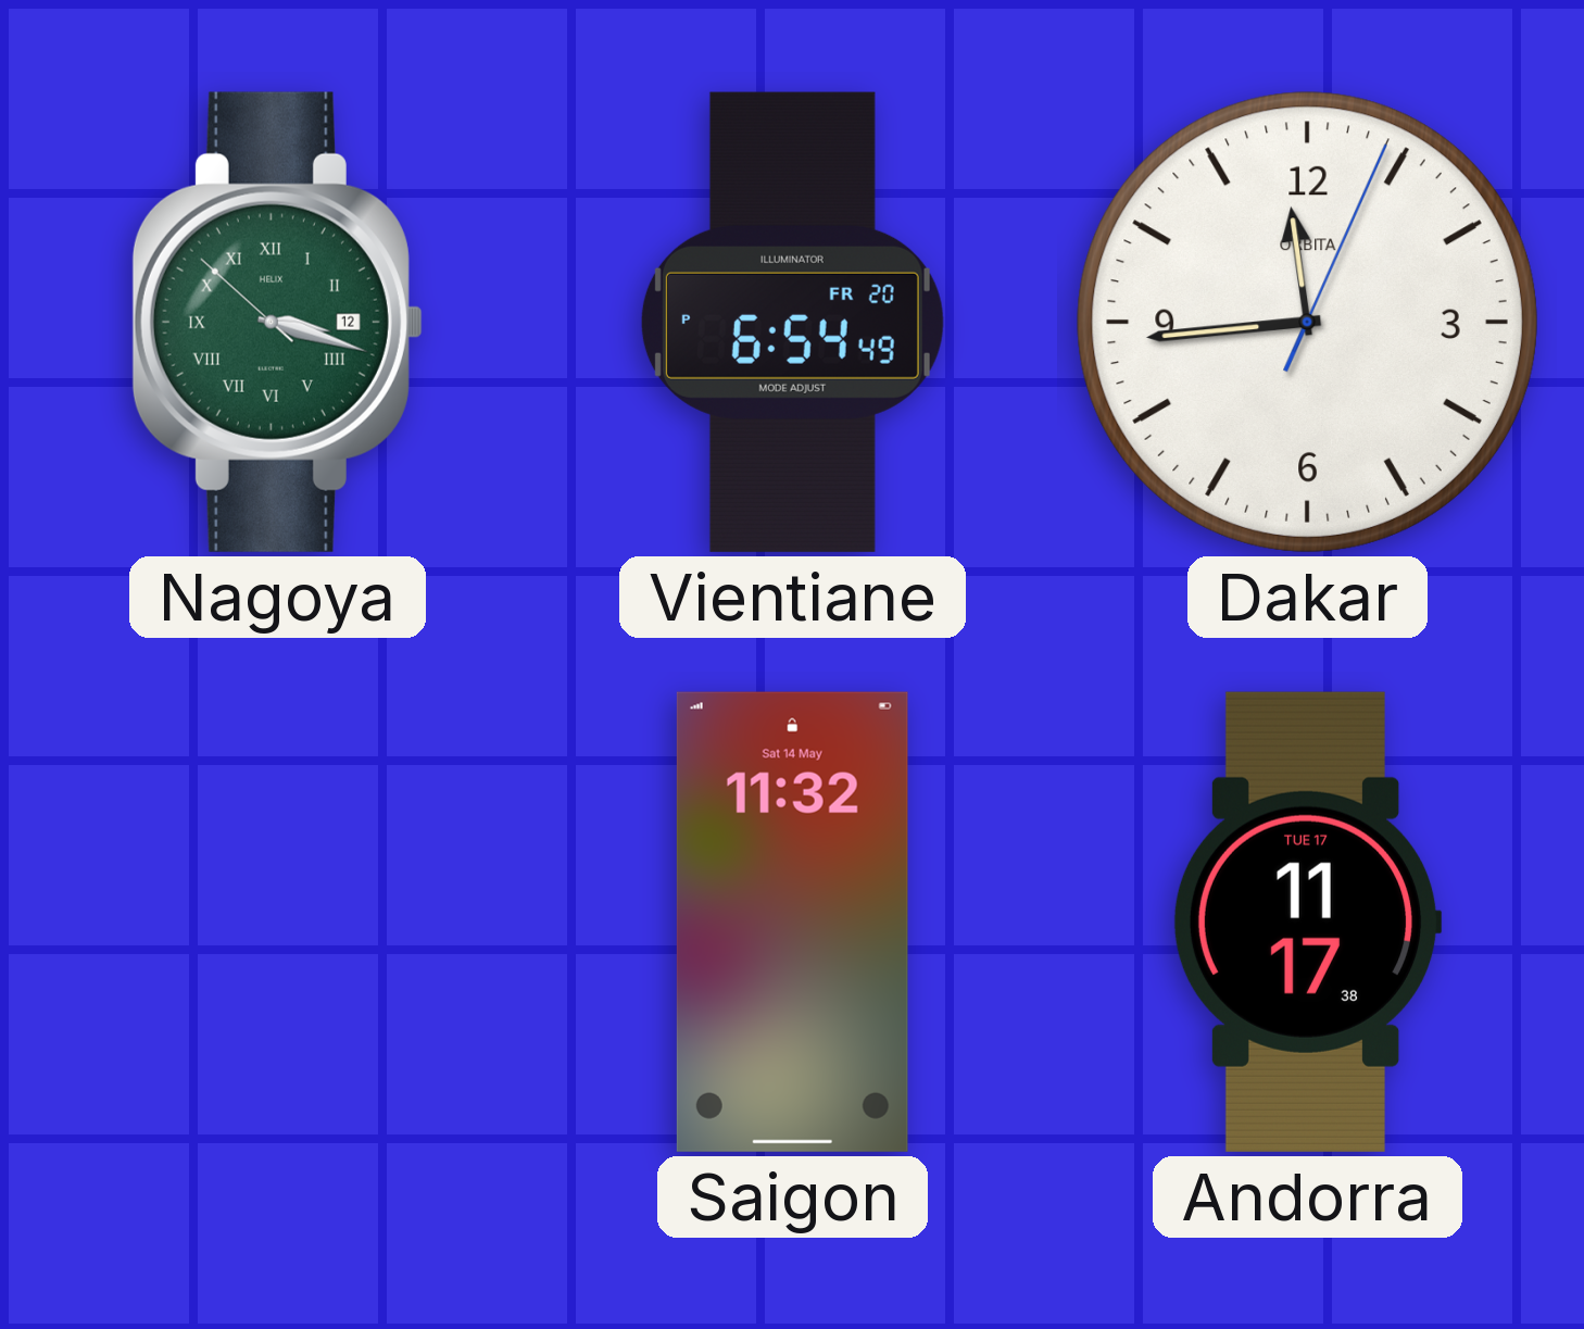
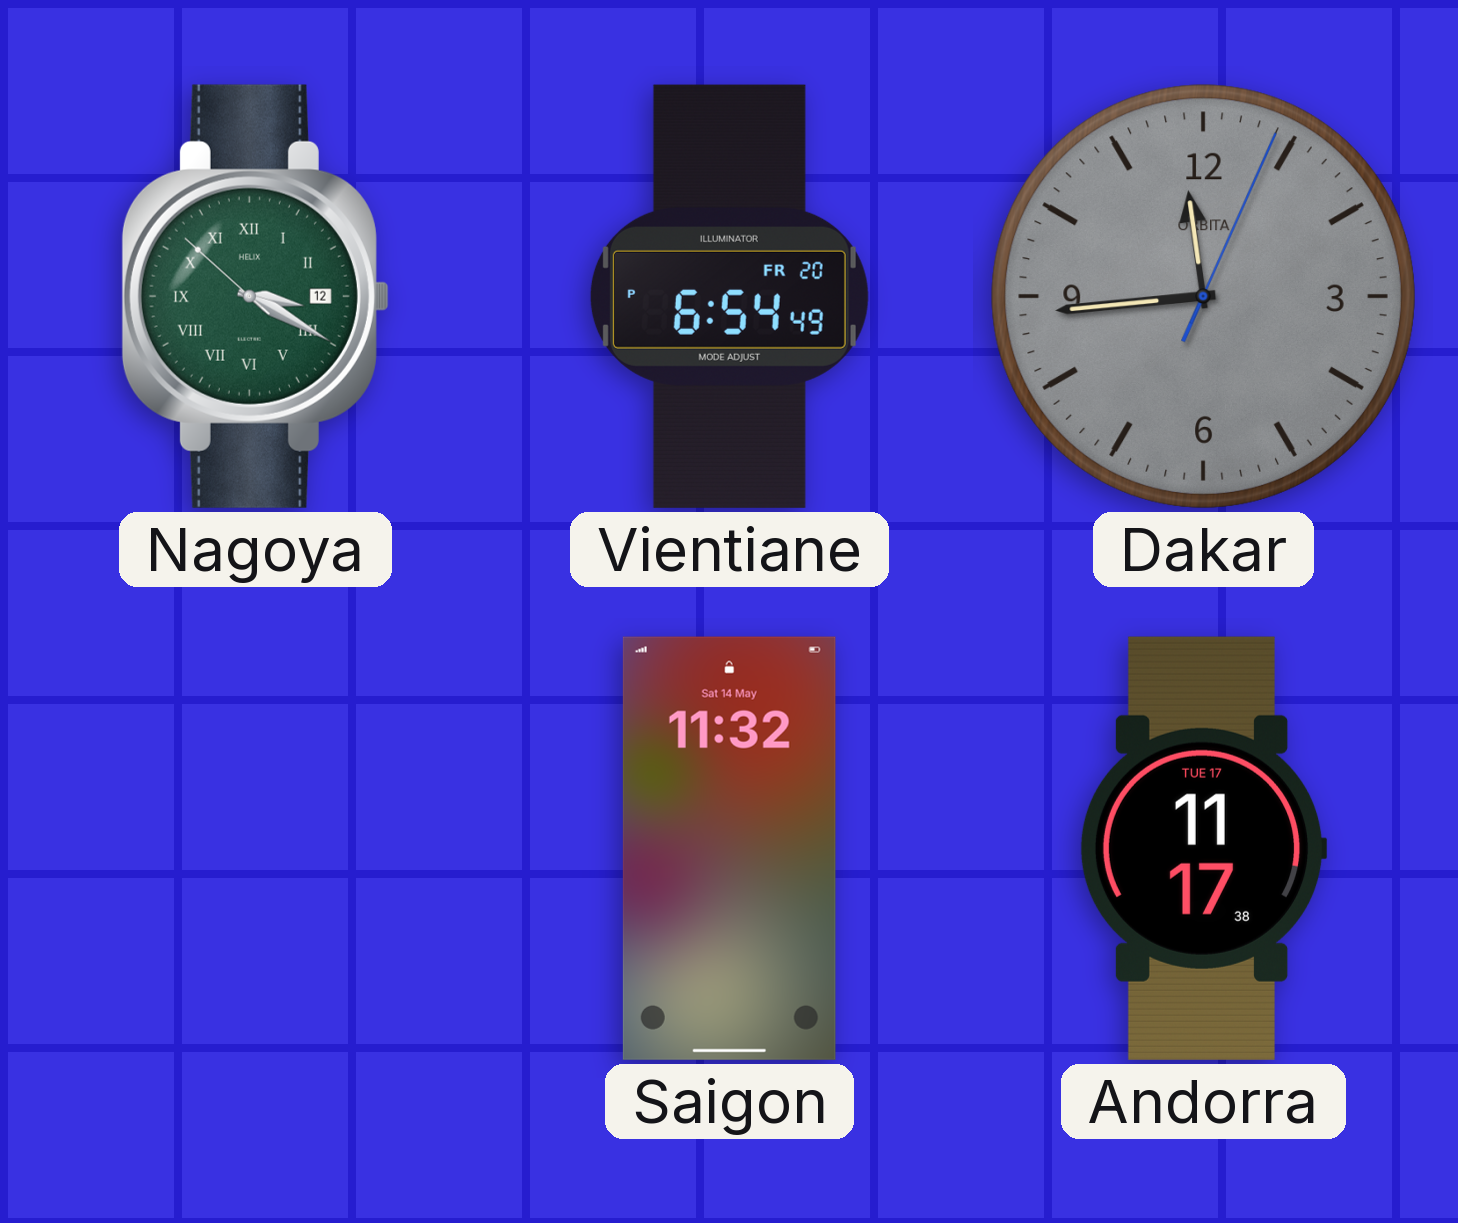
Nagoya: 3:17 -> 3:19
Dakar dial: white -> grey
